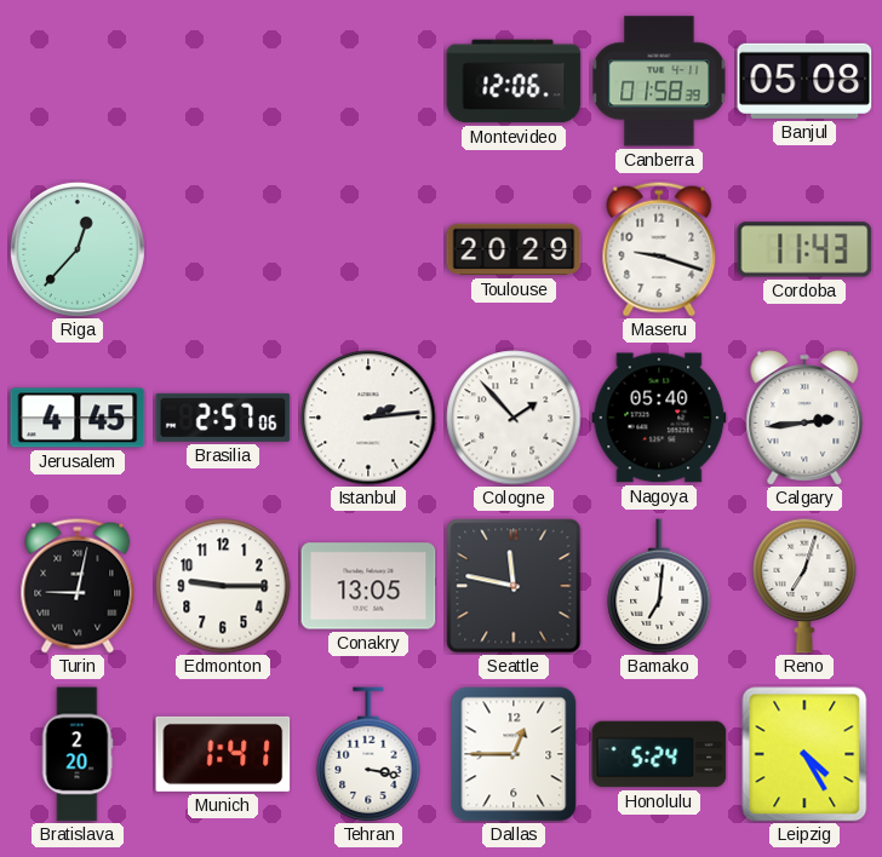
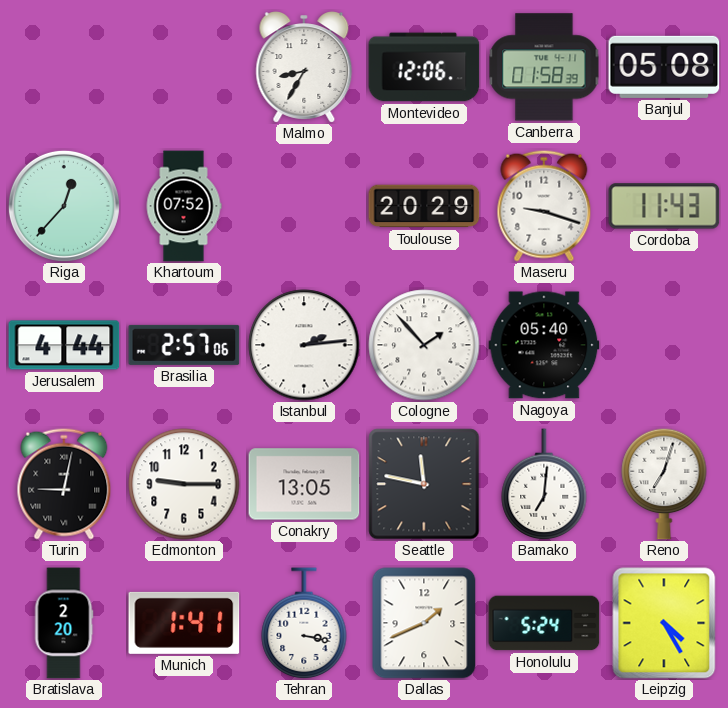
Malmo: none -> 8:35
Khartoum: none -> 07:52
Jerusalem: 4:45 -> 4:44
Calgary: 2:44 -> none
Dallas: 12:45 -> 1:41
